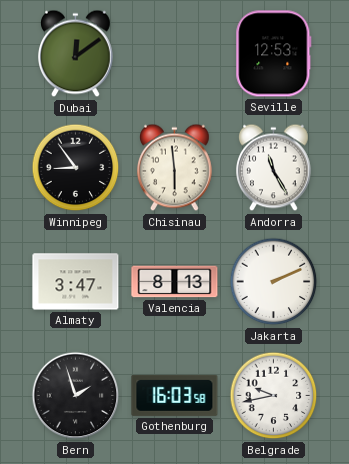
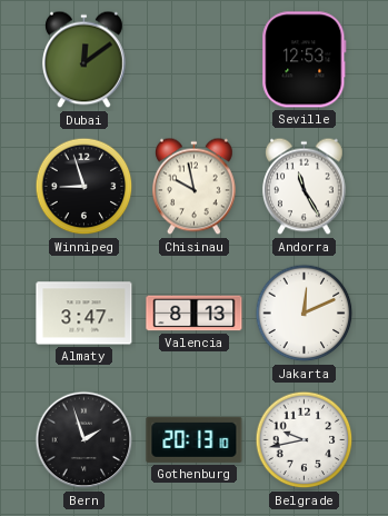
Winnipeg: 8:54 -> 8:57
Chisinau: 5:59 -> 9:58
Jakarta: 2:11 -> 12:11
Gothenburg: 16:03 -> 20:13
